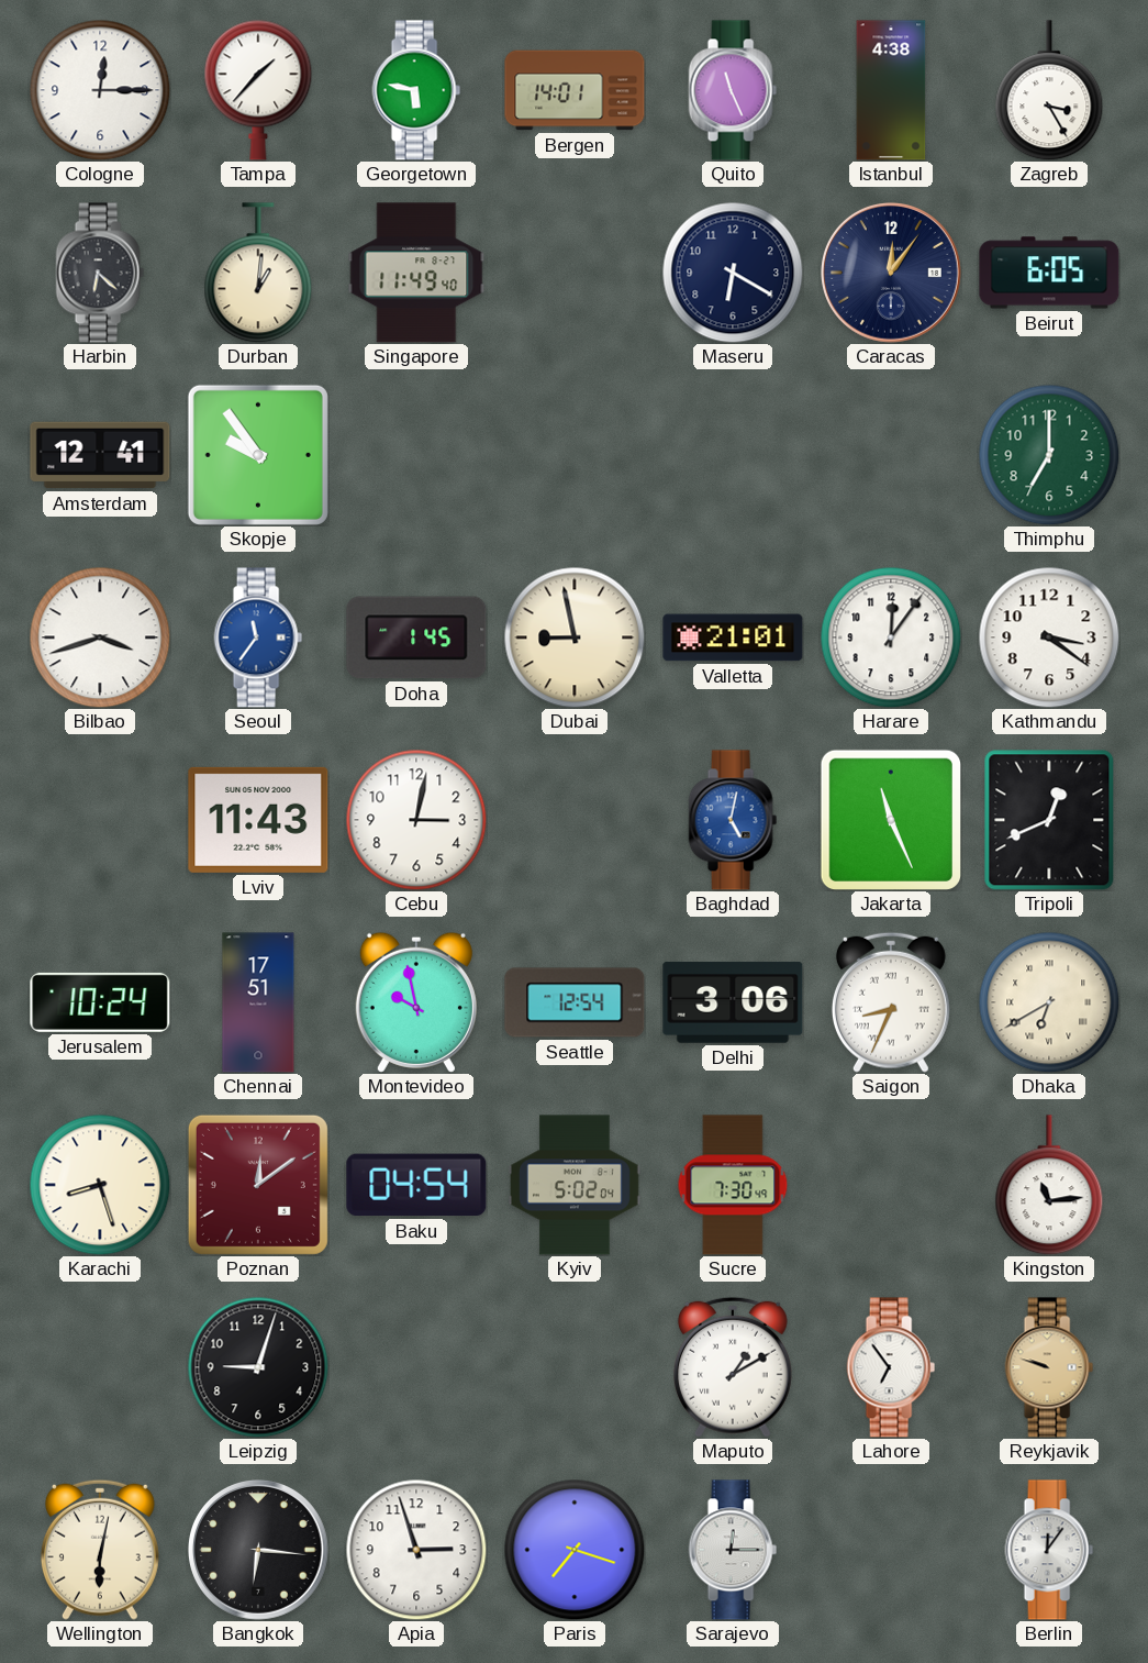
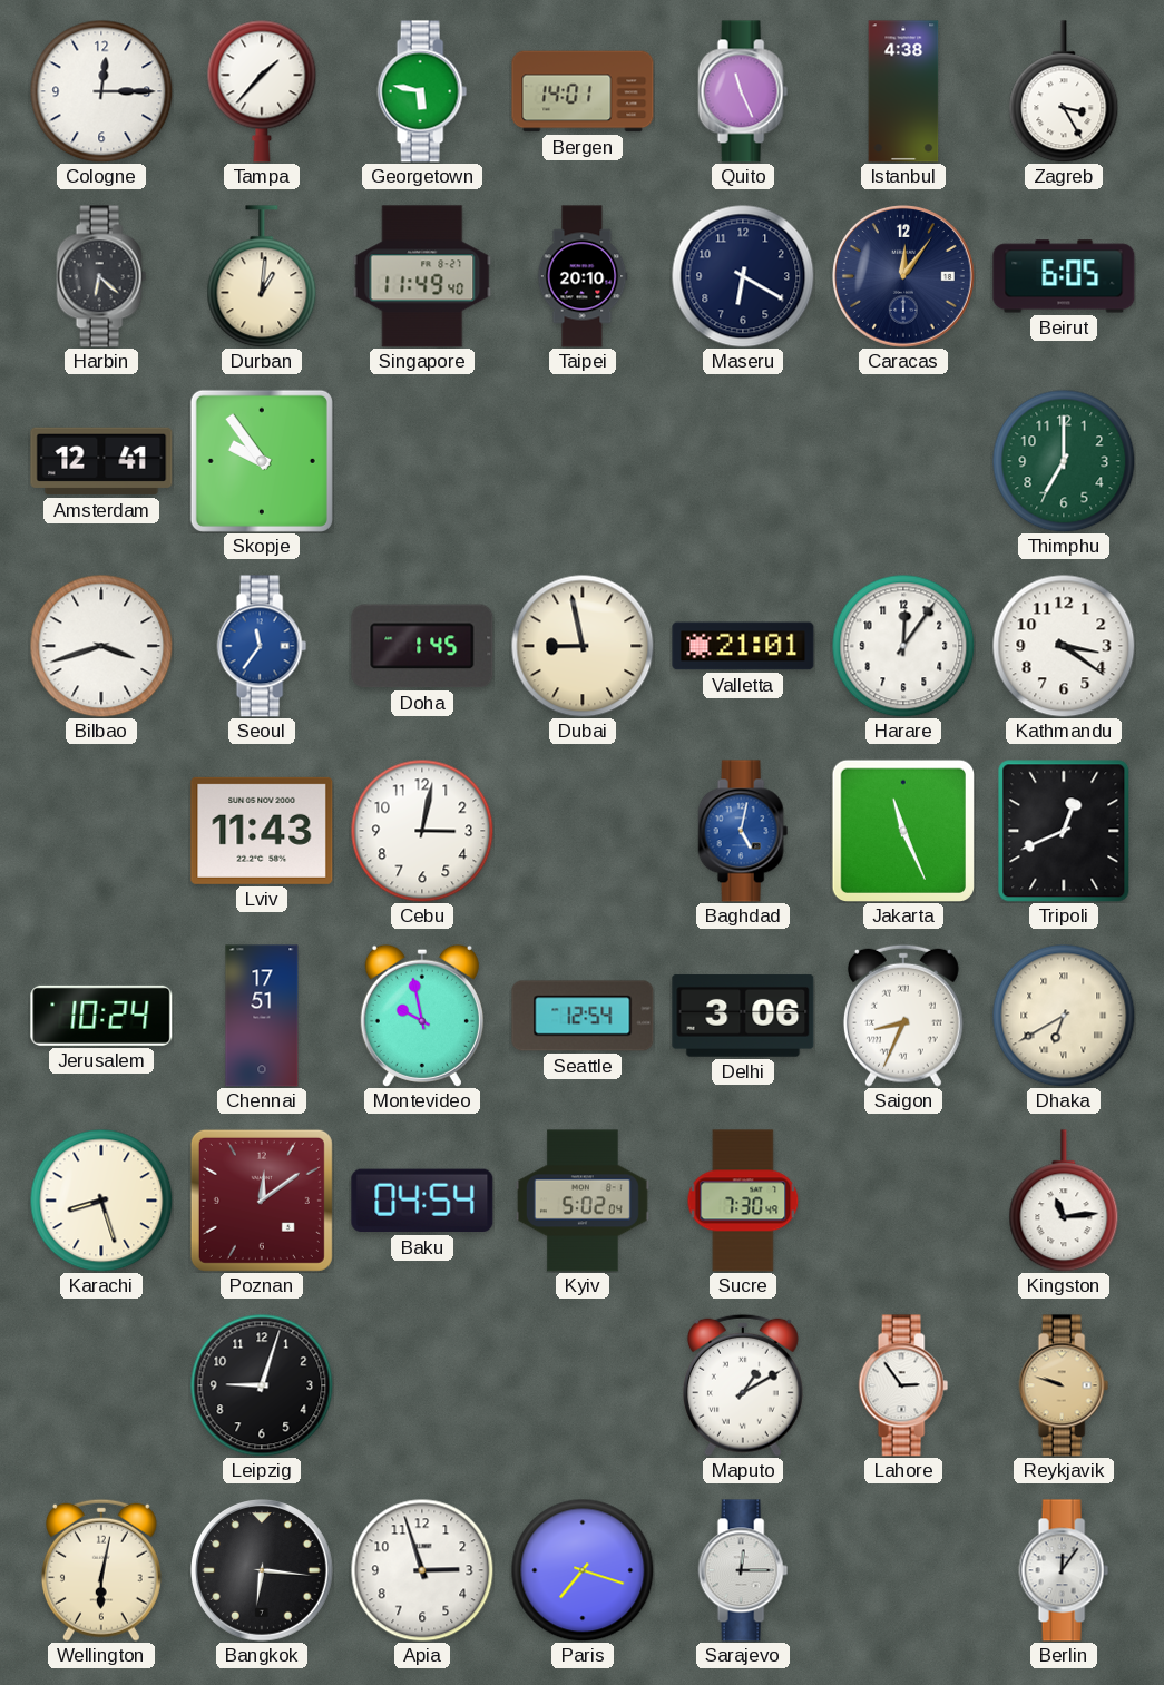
Taipei: none -> 20:10
Lahore: 6:54 -> 2:54
